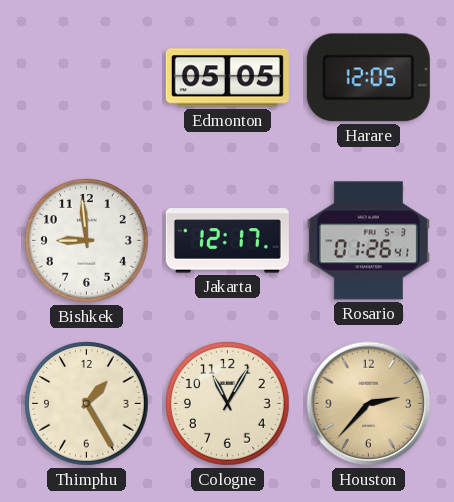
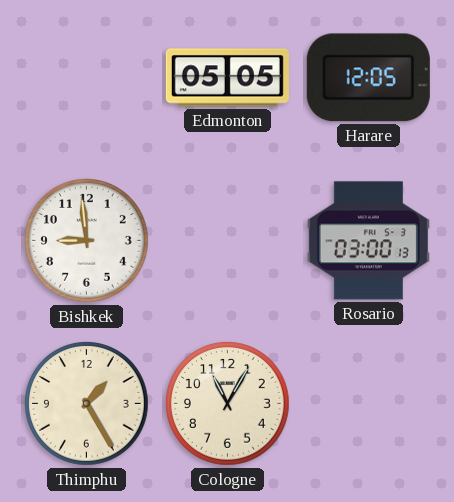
Jakarta: 12:17 -> none
Rosario: 01:26 -> 03:00
Houston: 2:37 -> none
